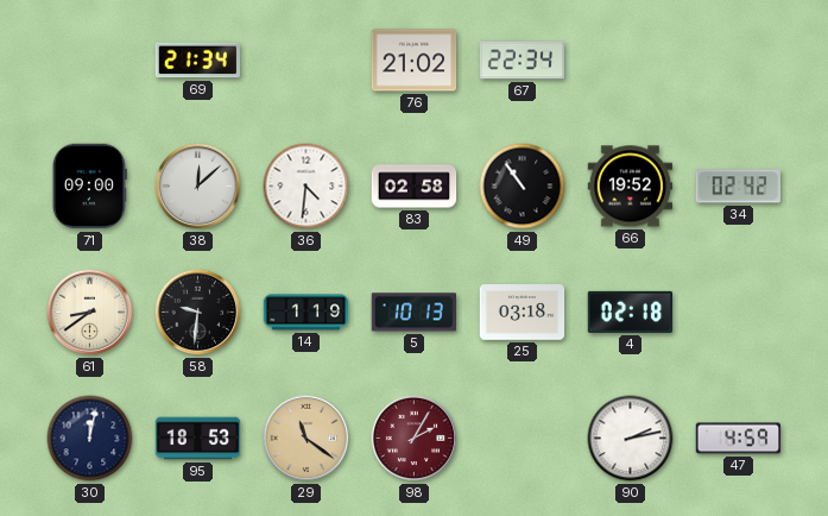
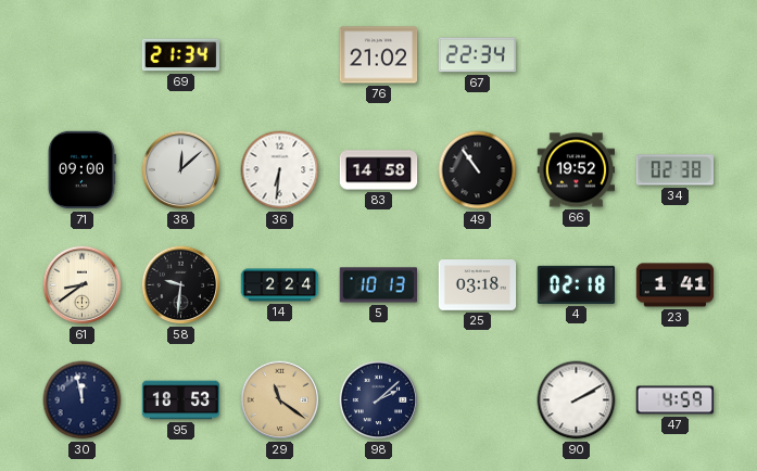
36: 4:31 -> 6:31
83: 02:58 -> 14:58
34: 02:42 -> 02:38
14: 1:19 -> 2:24
23: none -> 1:41
30: 12:02 -> 11:58
98: 2:05 -> 2:08
98 dial: burgundy -> navy
90: 2:13 -> 2:10
